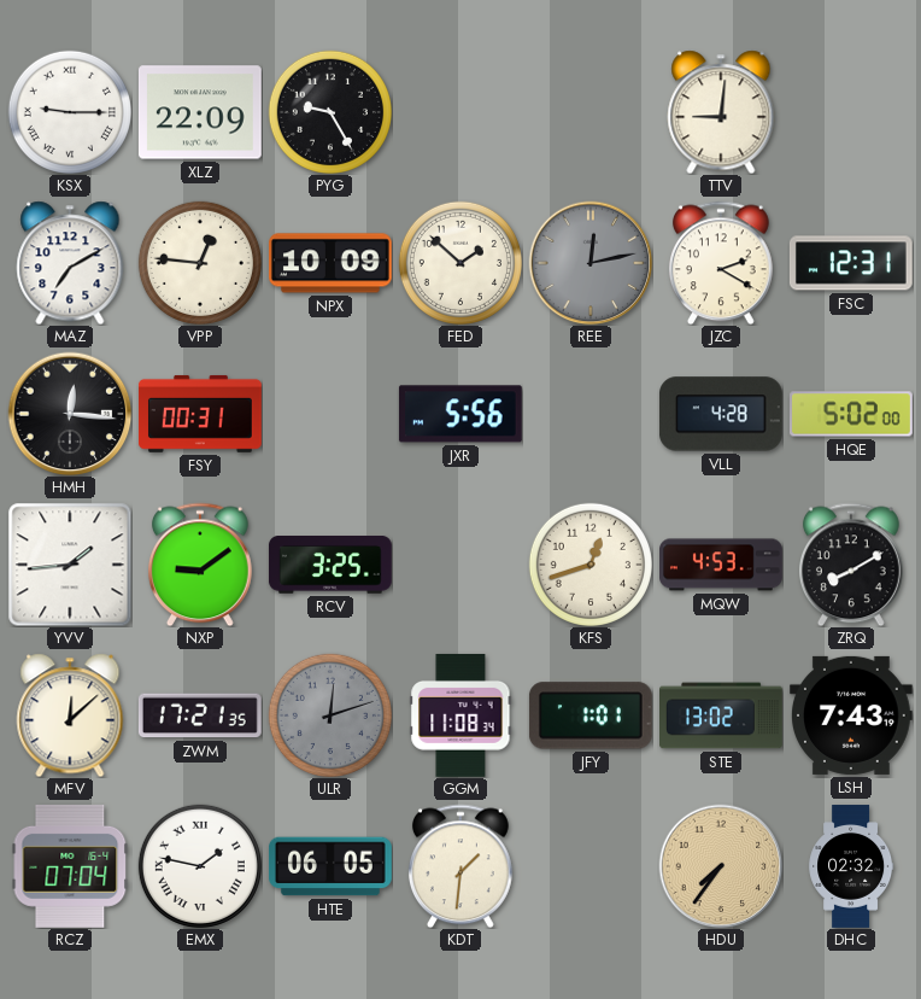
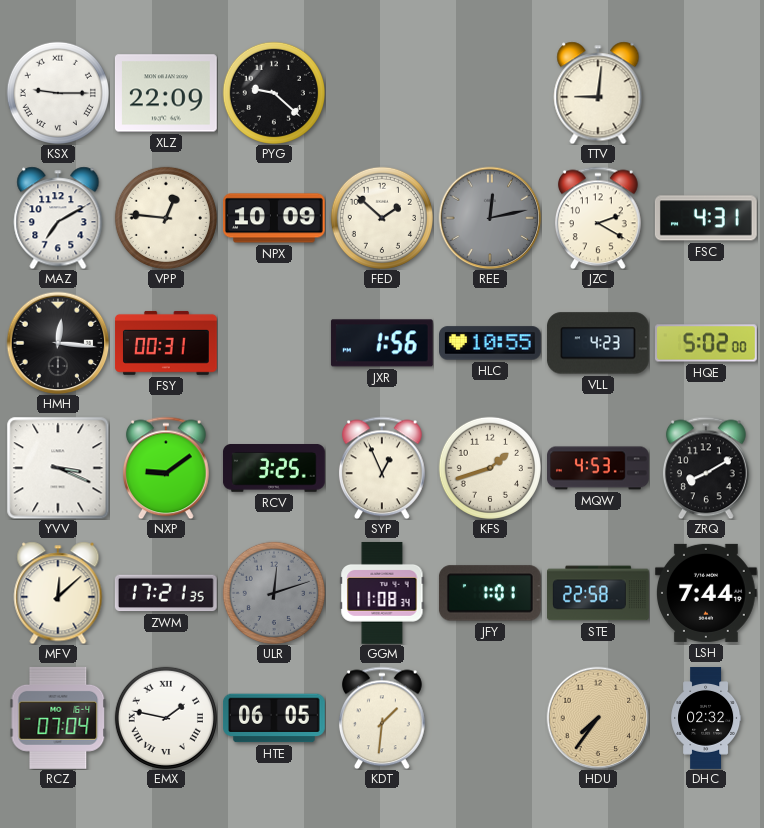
PYG: 9:25 -> 9:22
FSC: 12:31 -> 4:31
JXR: 5:56 -> 1:56
HLC: none -> 10:55
VLL: 4:28 -> 4:23
YVV: 1:44 -> 3:19
SYP: none -> 12:56
KFS: 12:42 -> 1:42
STE: 13:02 -> 22:58
LSH: 7:43 -> 7:44
